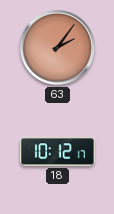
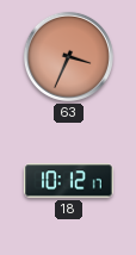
63: 2:06 -> 3:34
